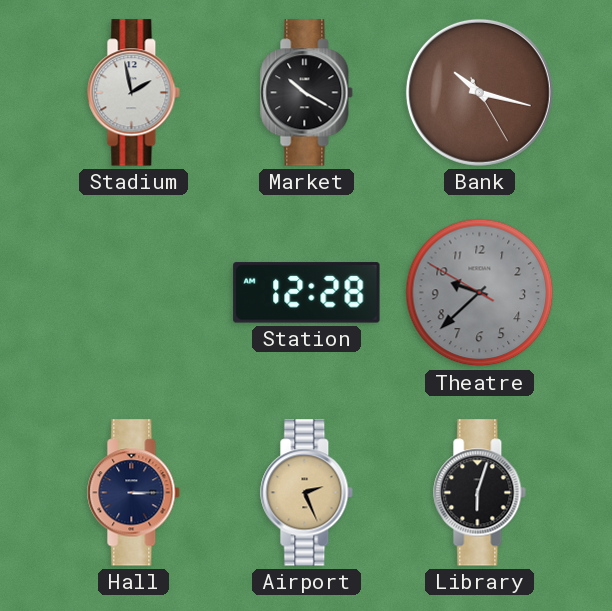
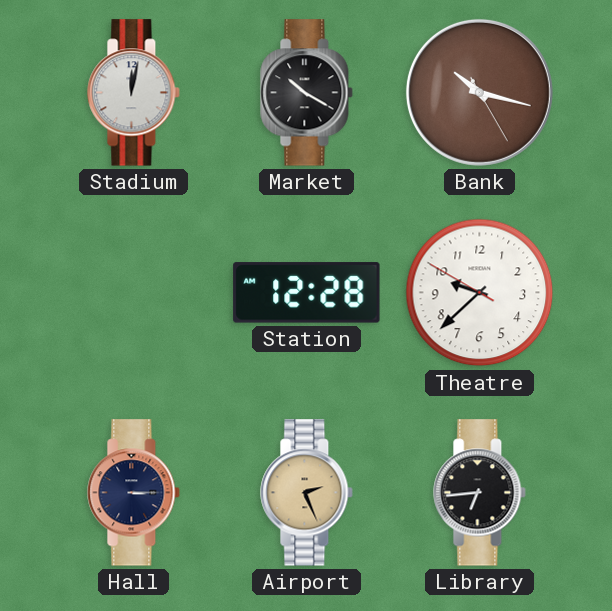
Stadium: 1:58 -> 12:02
Theatre dial: grey -> white
Library: 6:03 -> 6:44
